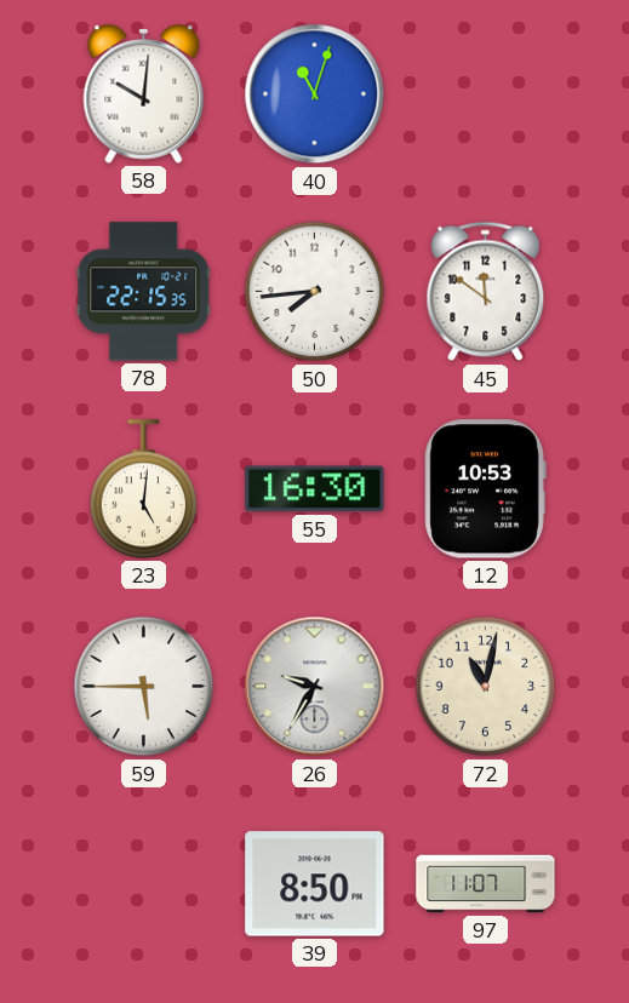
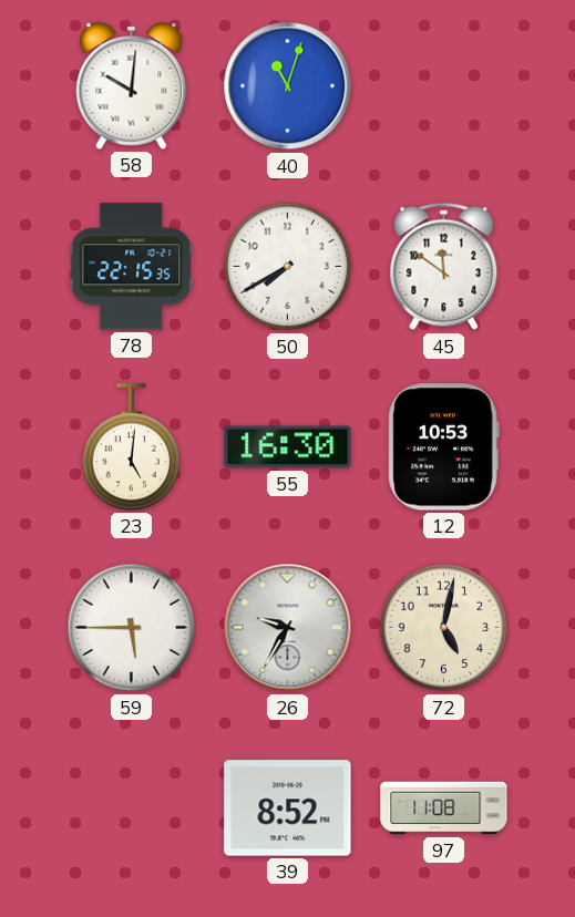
50: 7:44 -> 7:40
72: 11:02 -> 5:02
39: 8:50 -> 8:52
97: 11:07 -> 11:08
